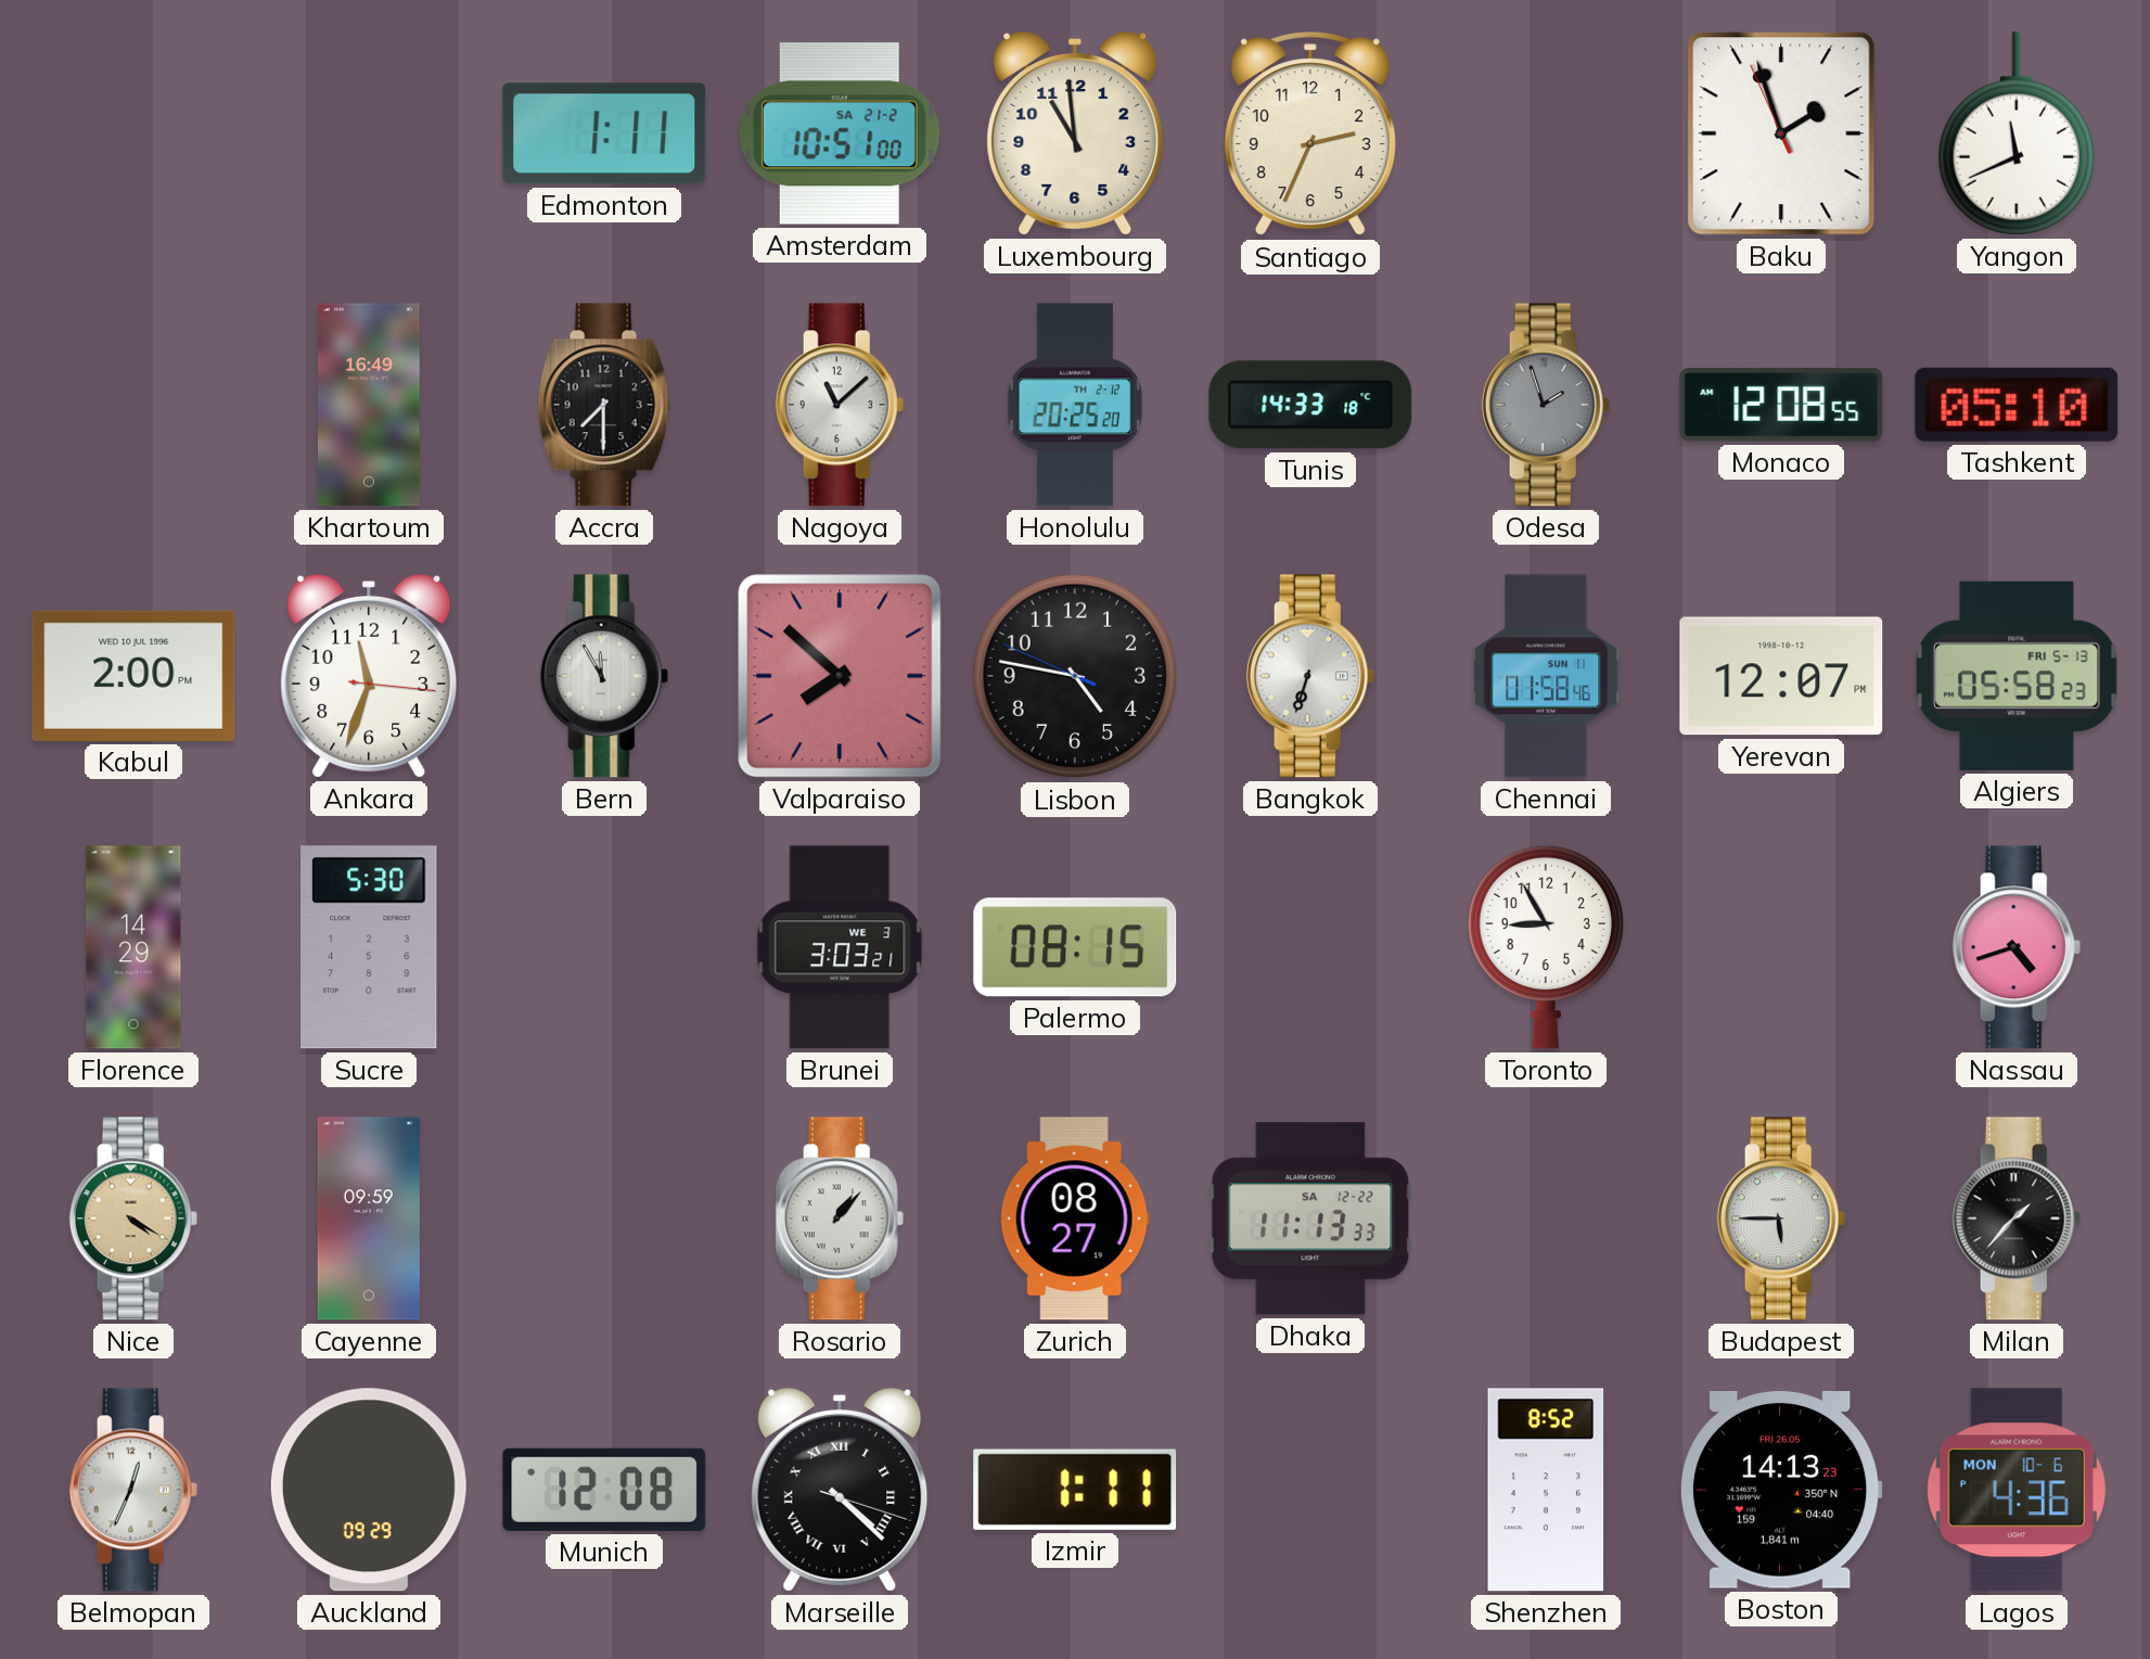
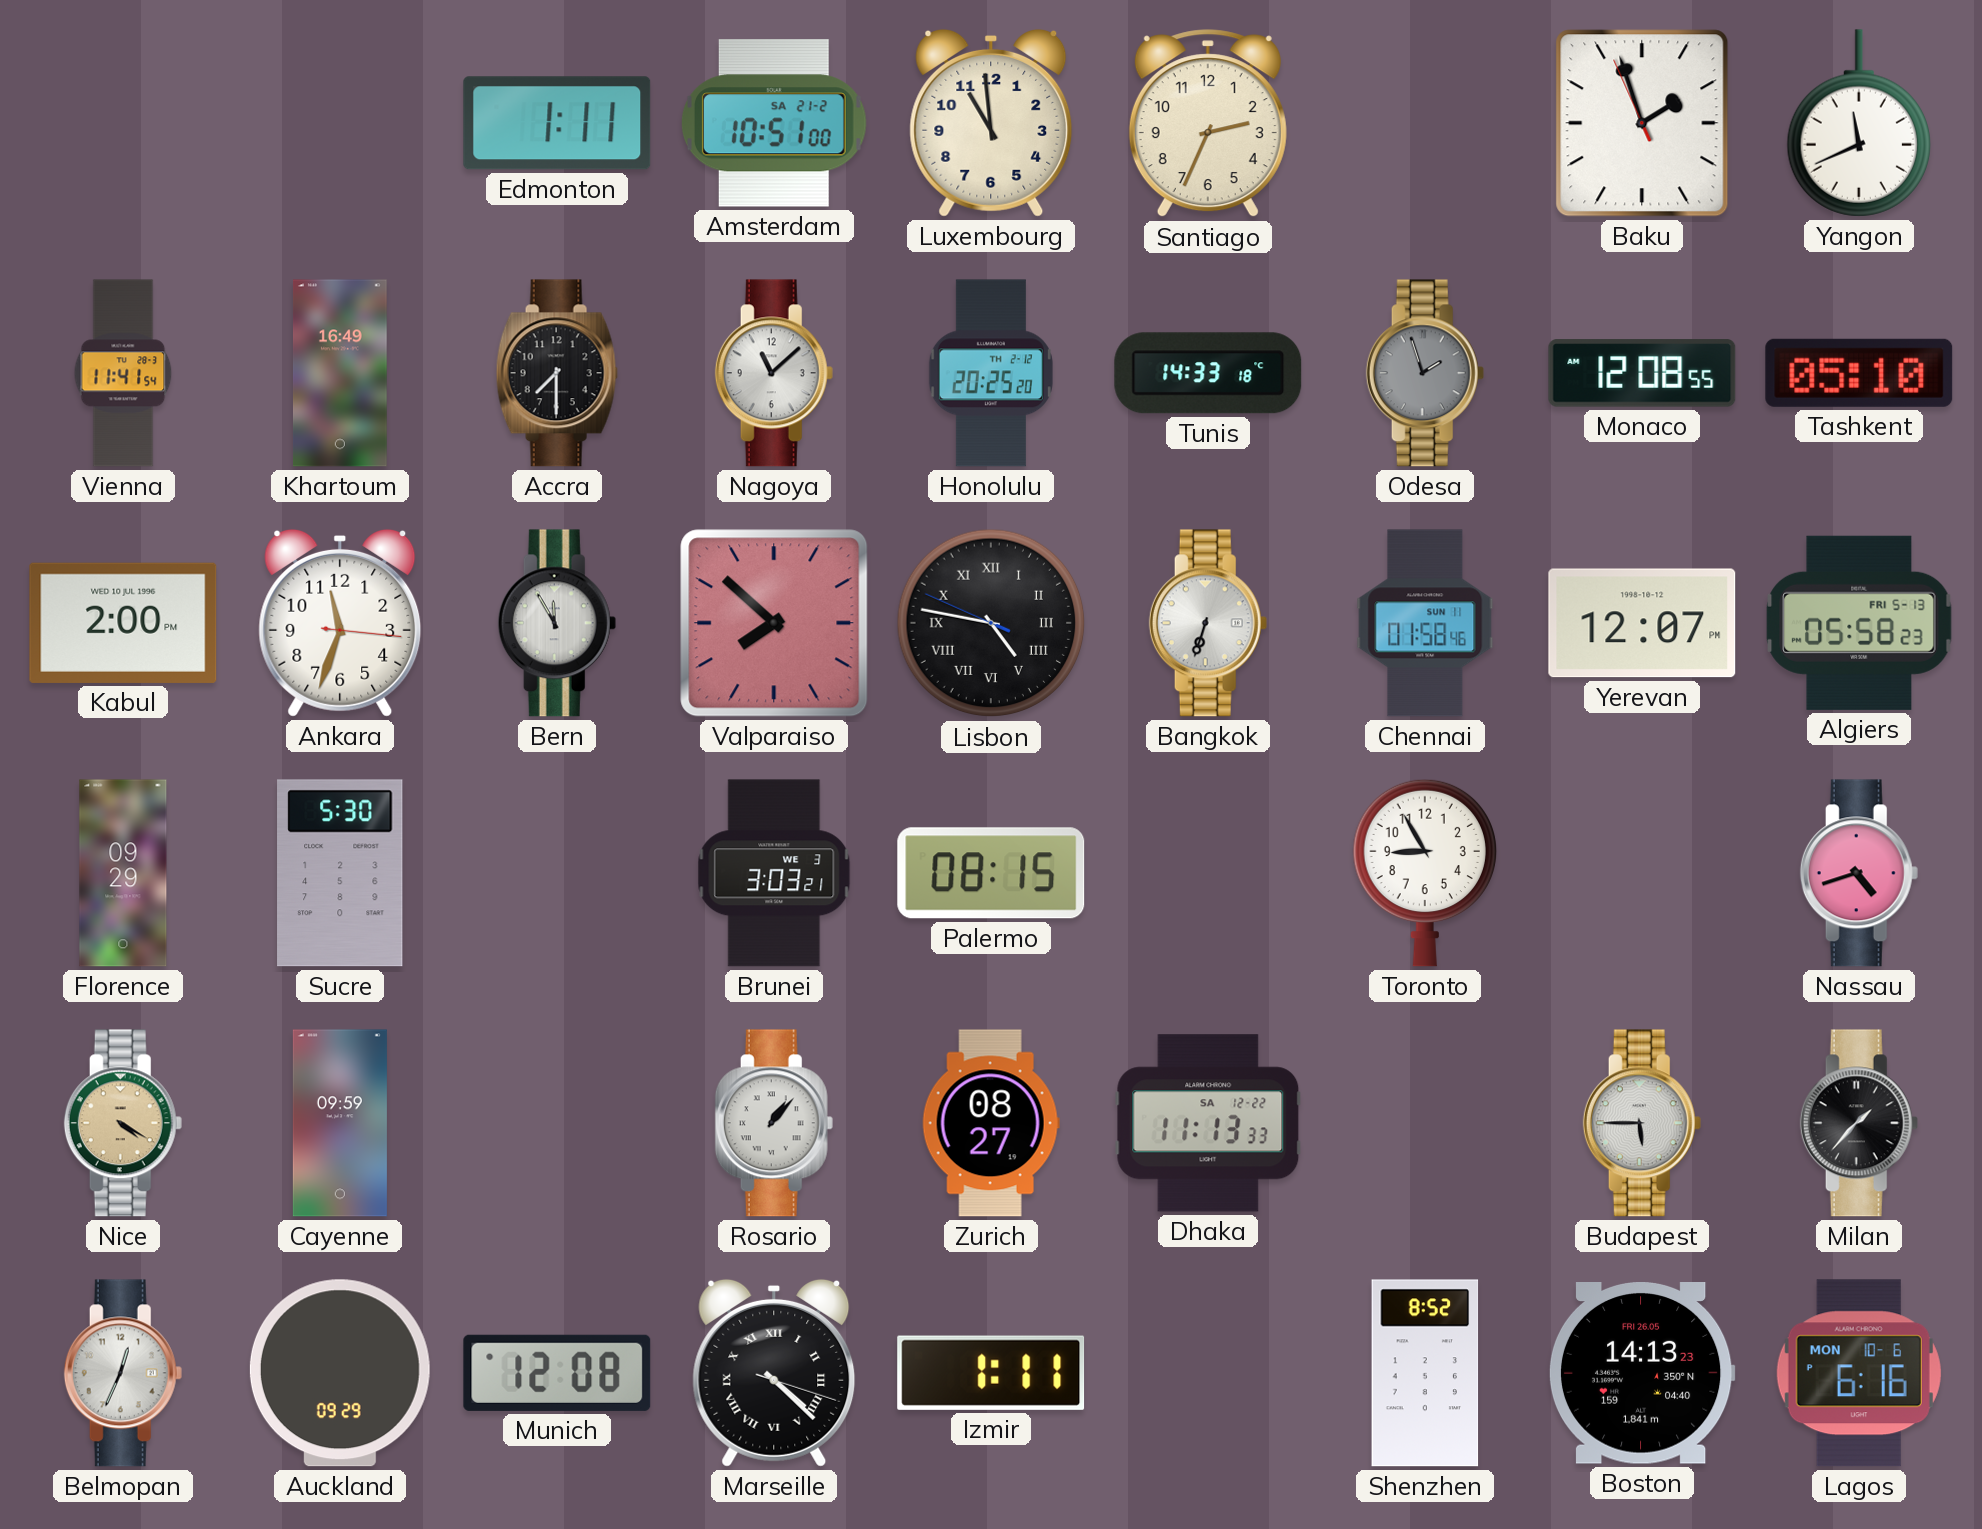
Vienna: none -> 11:41
Lisbon numerals: Arabic -> Roman
Florence: 14:29 -> 09:29
Lagos: 4:36 -> 6:16
